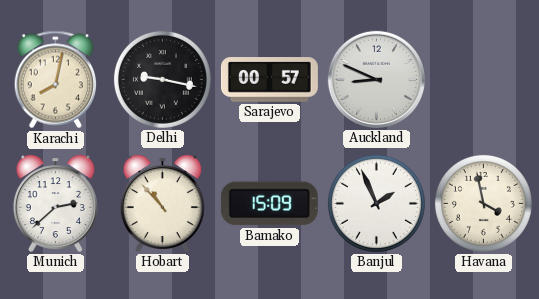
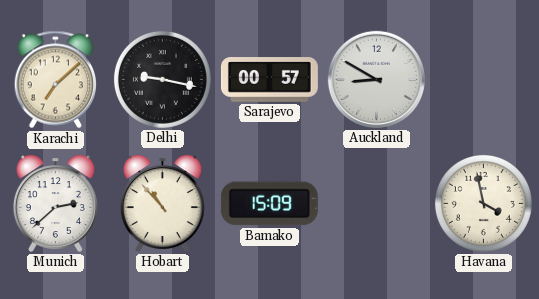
Karachi: 8:02 -> 7:08
Auckland: 8:49 -> 8:50
Banjul: 1:56 -> none
